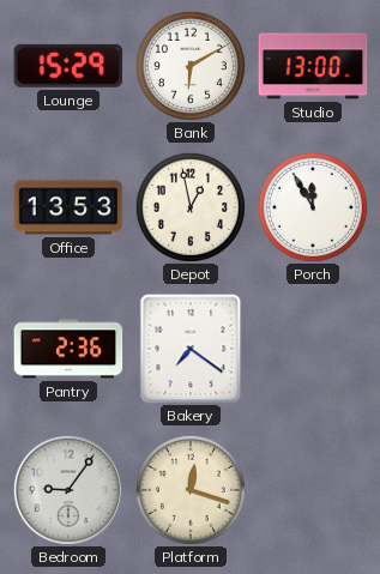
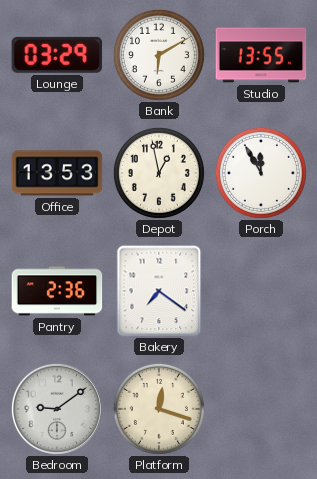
Lounge: 15:29 -> 03:29
Studio: 13:00 -> 13:55
Bedroom: 9:06 -> 9:09
